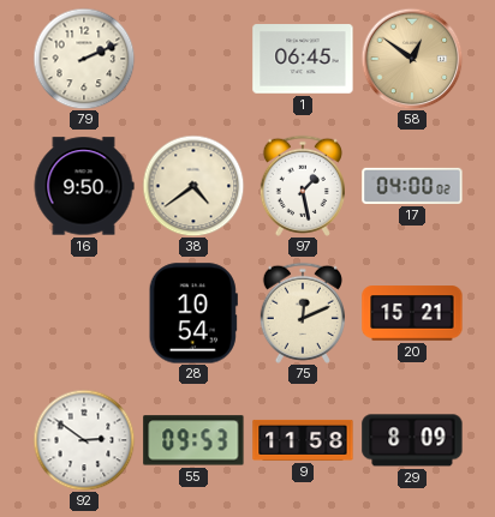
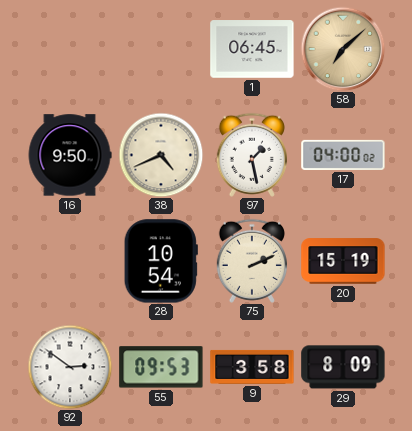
79: 2:11 -> none
58: 12:51 -> 7:08
38: 4:39 -> 4:41
75: 12:11 -> 2:11
20: 15:21 -> 15:19
9: 11:58 -> 3:58
